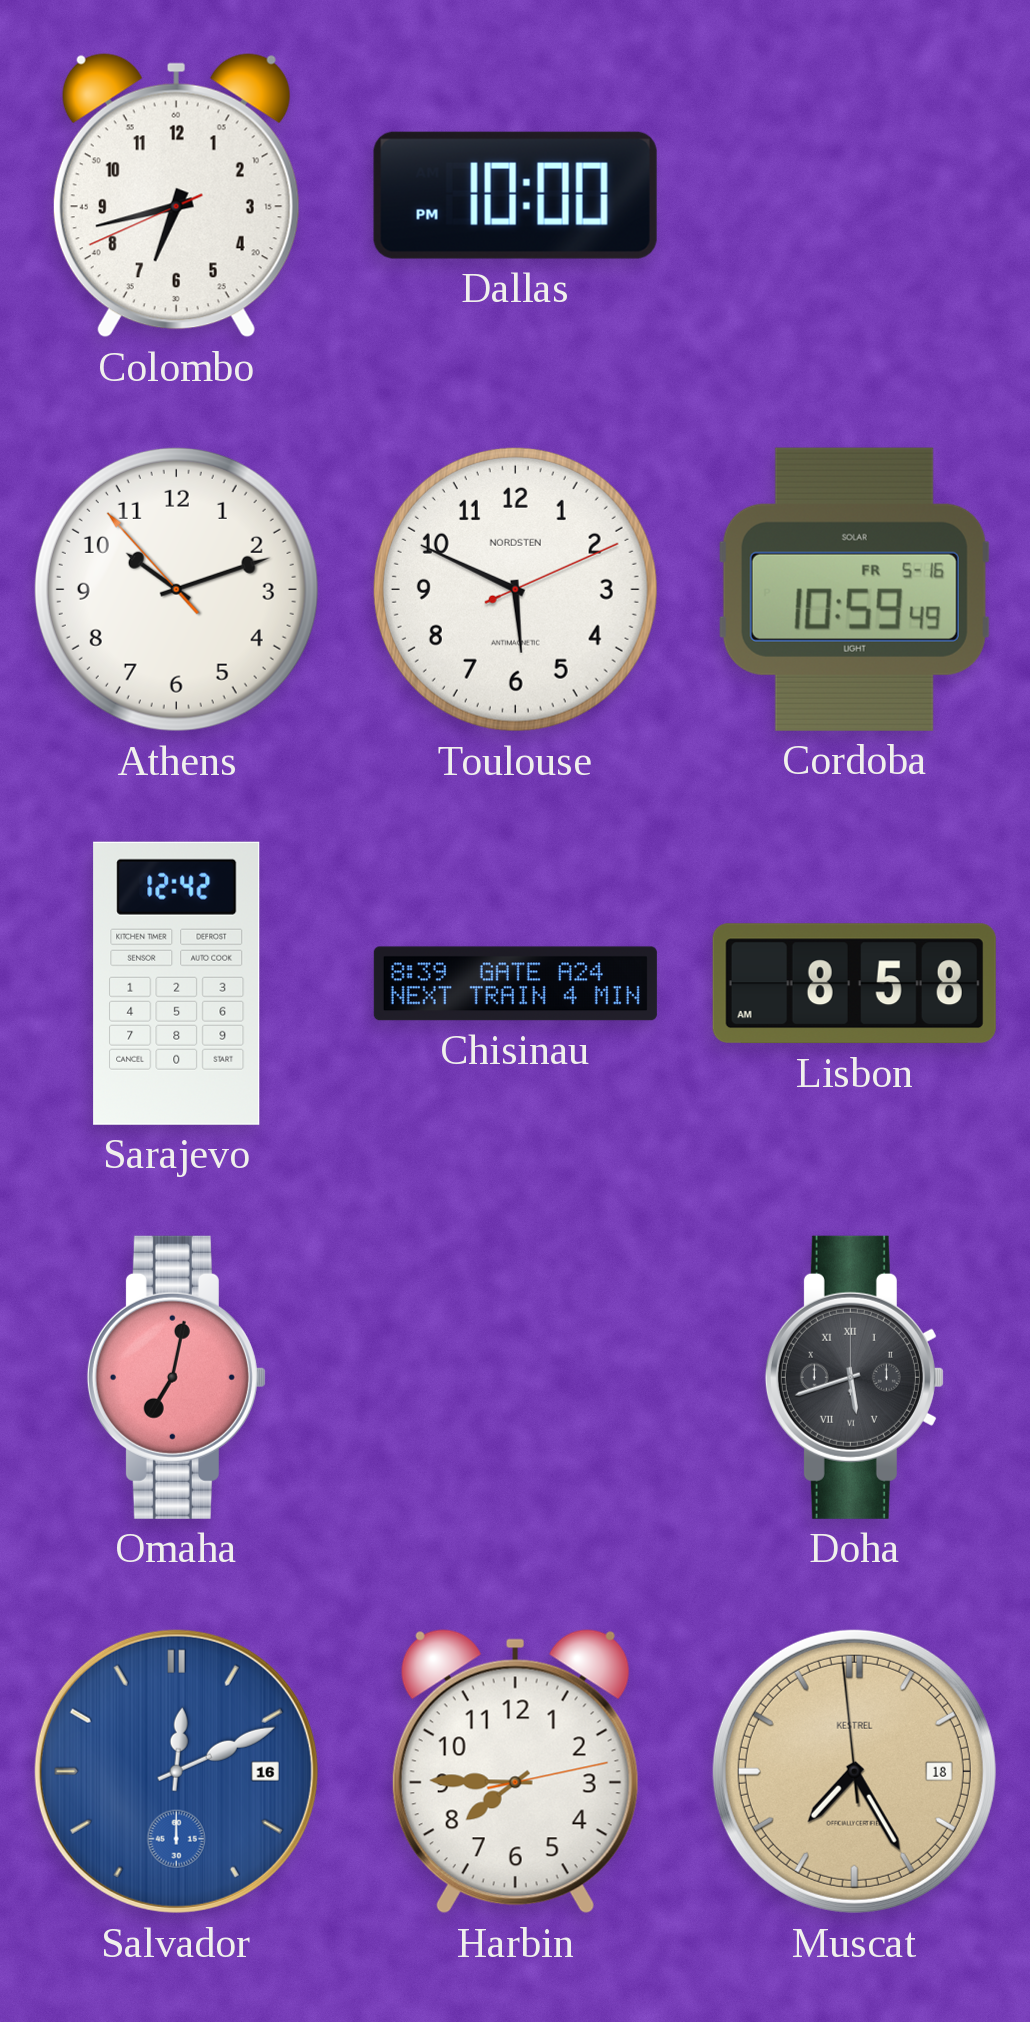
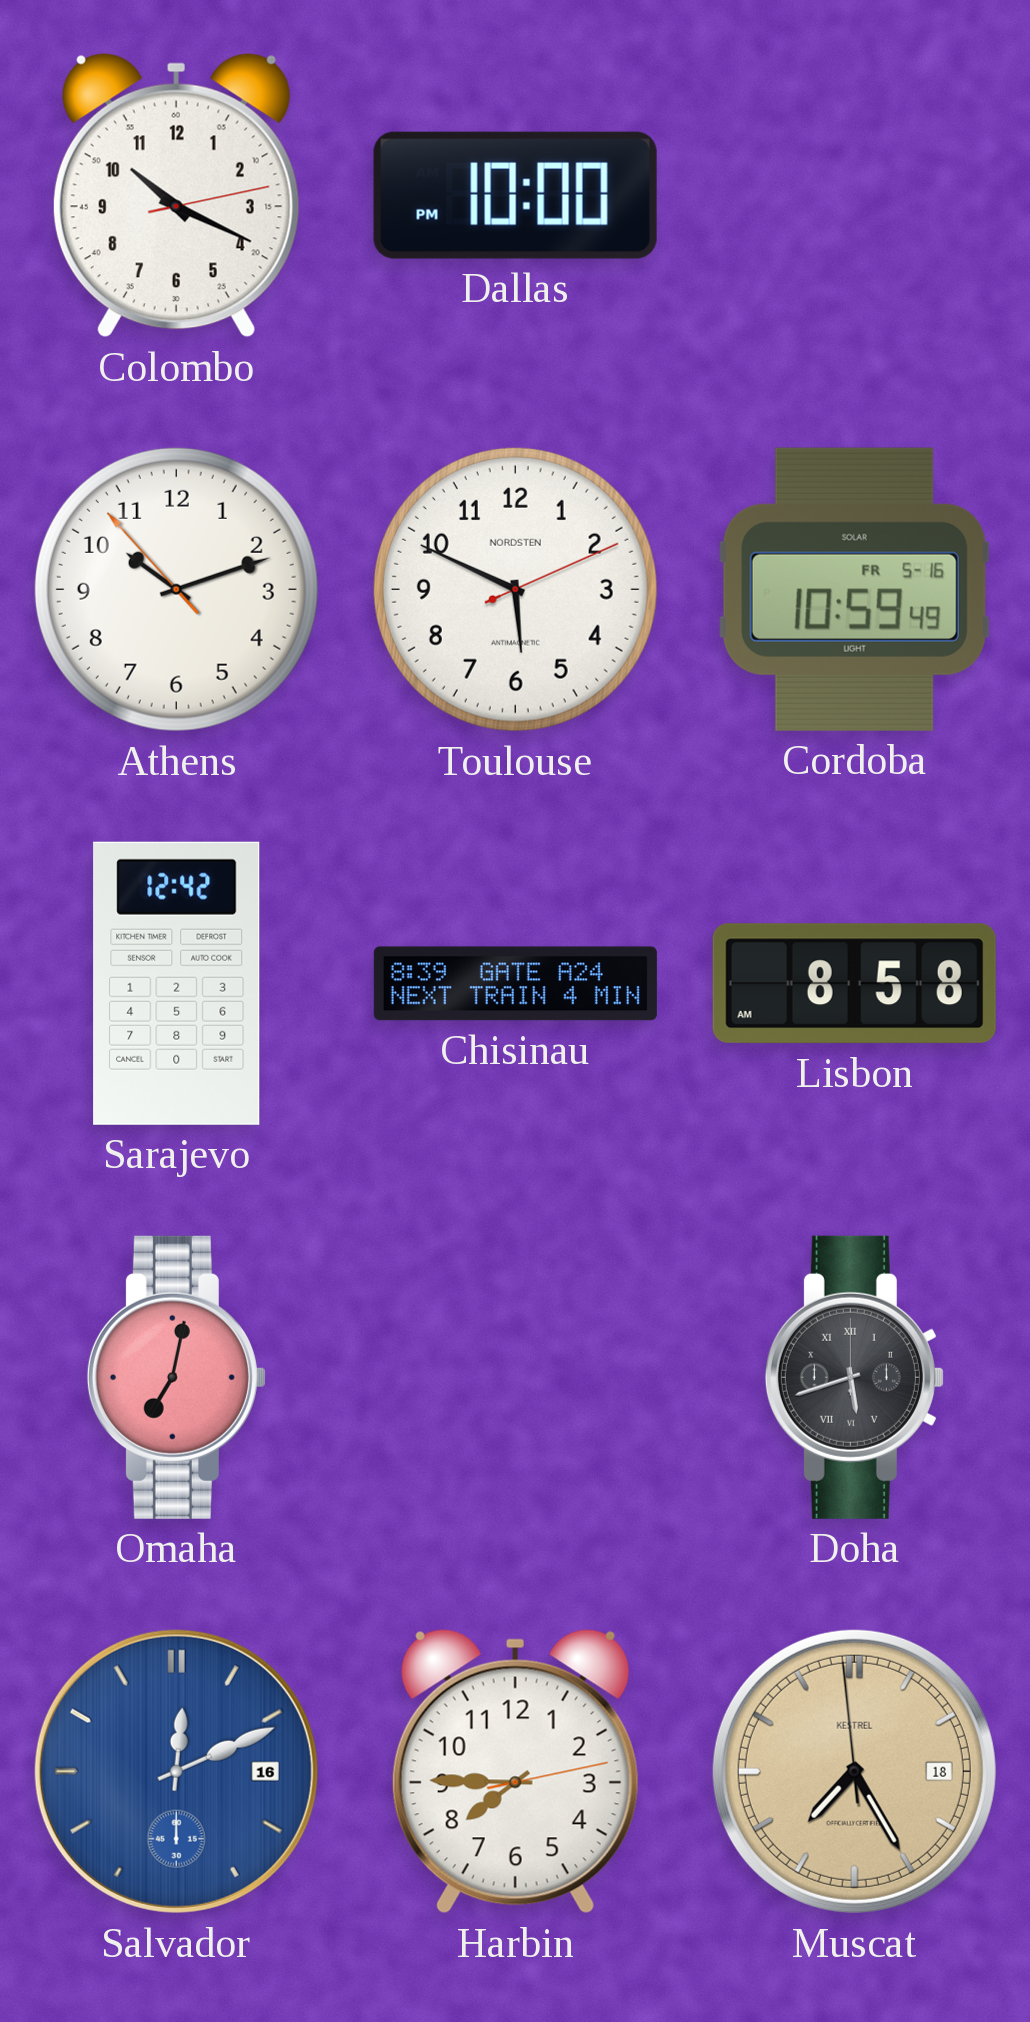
Colombo: 6:42 -> 10:19
